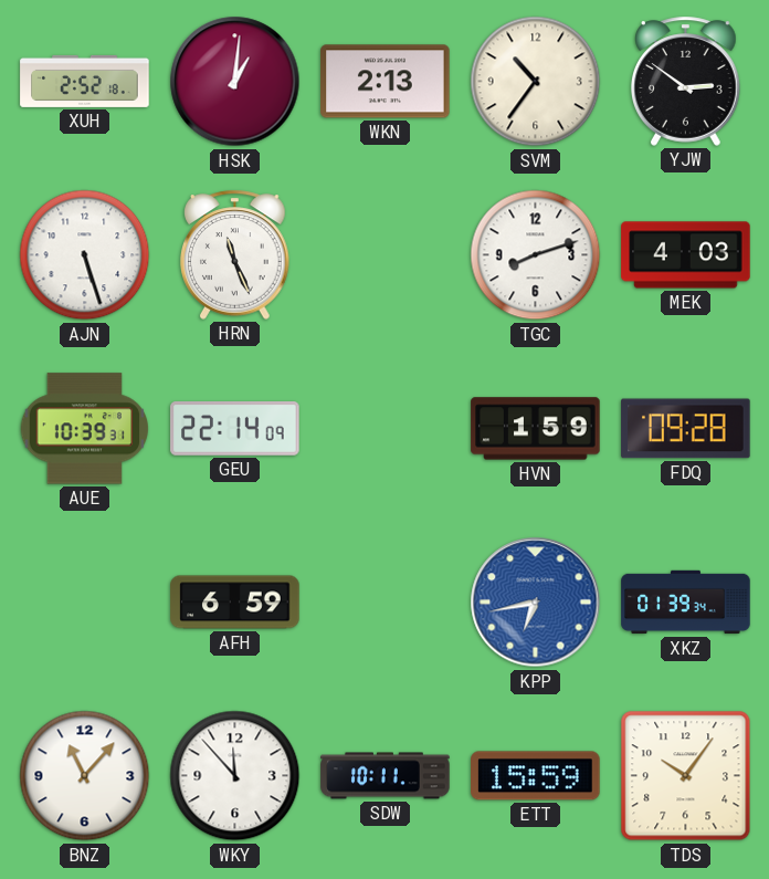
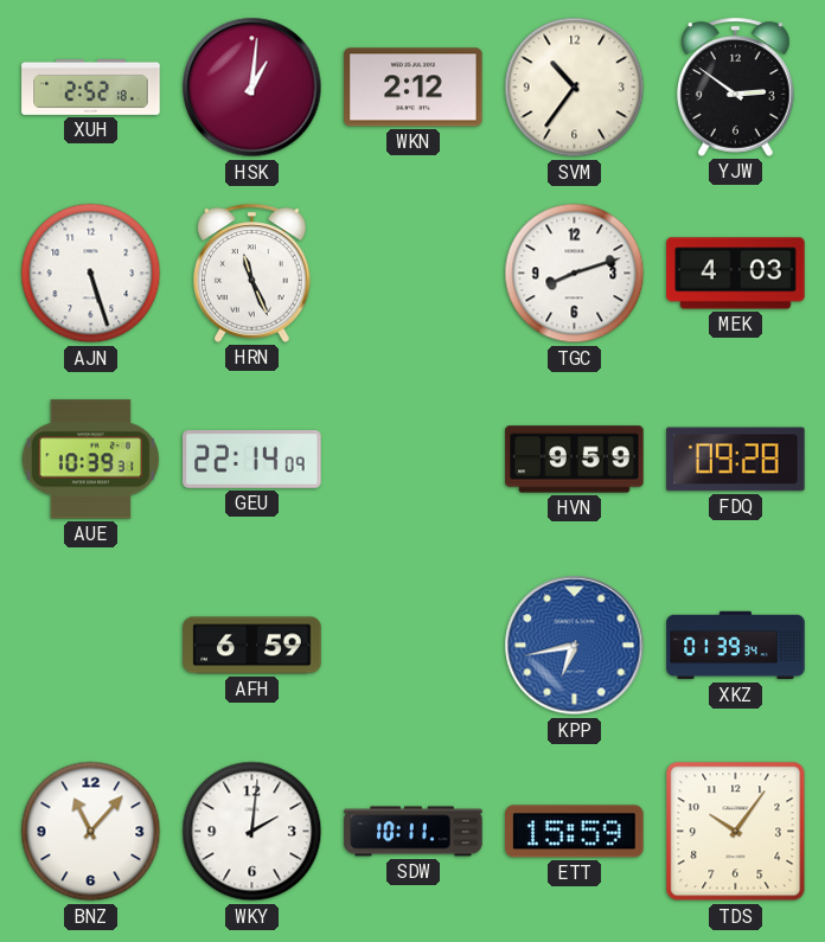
WKN: 2:13 -> 2:12
HVN: 1:59 -> 9:59
WKY: 11:53 -> 2:01
